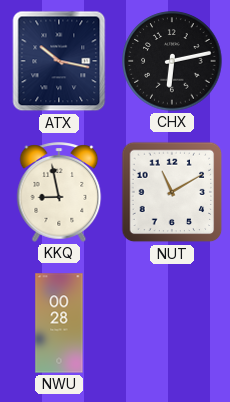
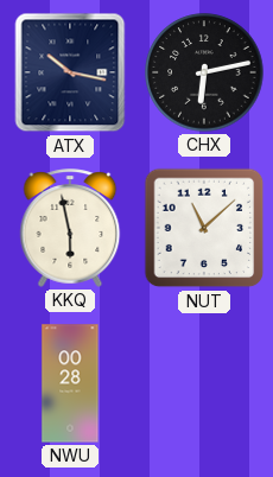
KKQ: 8:58 -> 5:58
NUT: 11:10 -> 11:08
